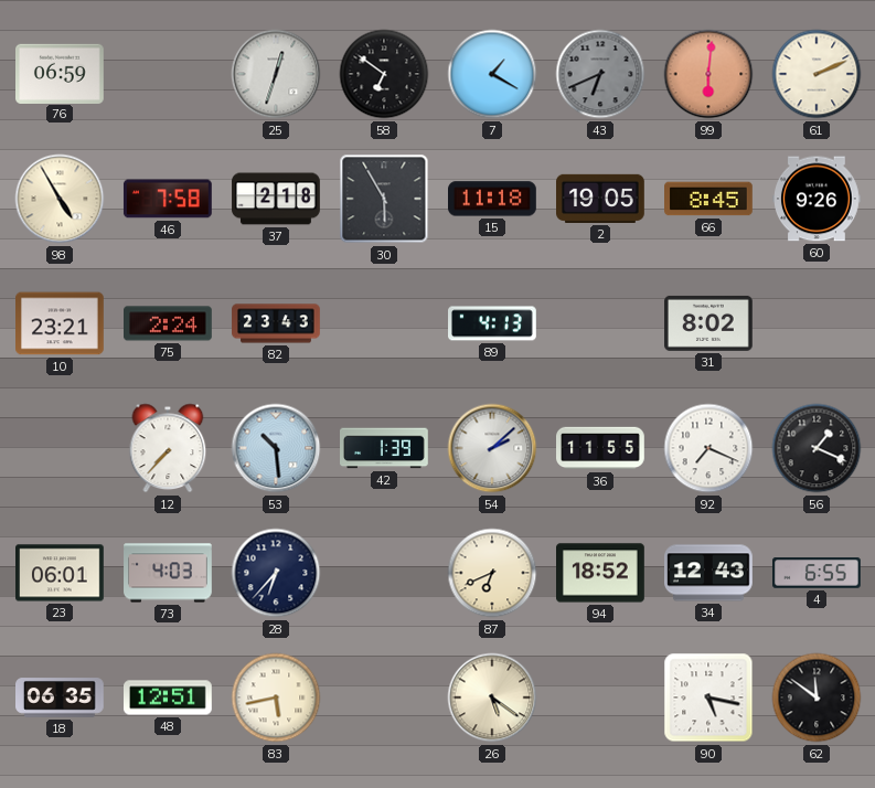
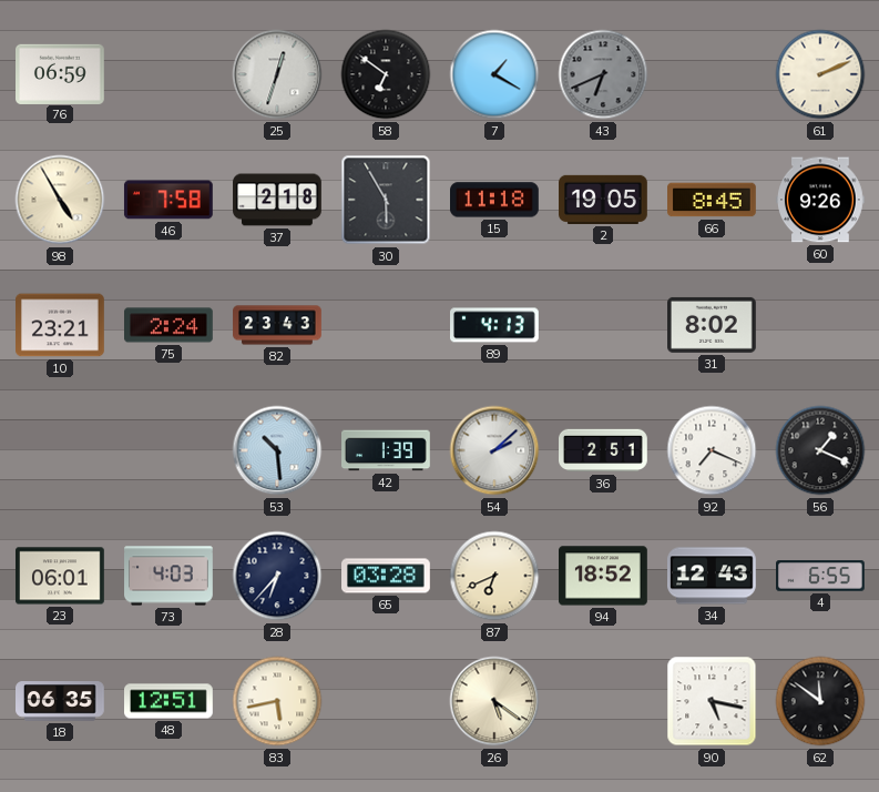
99: 6:01 -> none
12: 7:37 -> none
36: 11:55 -> 2:51
65: none -> 03:28
